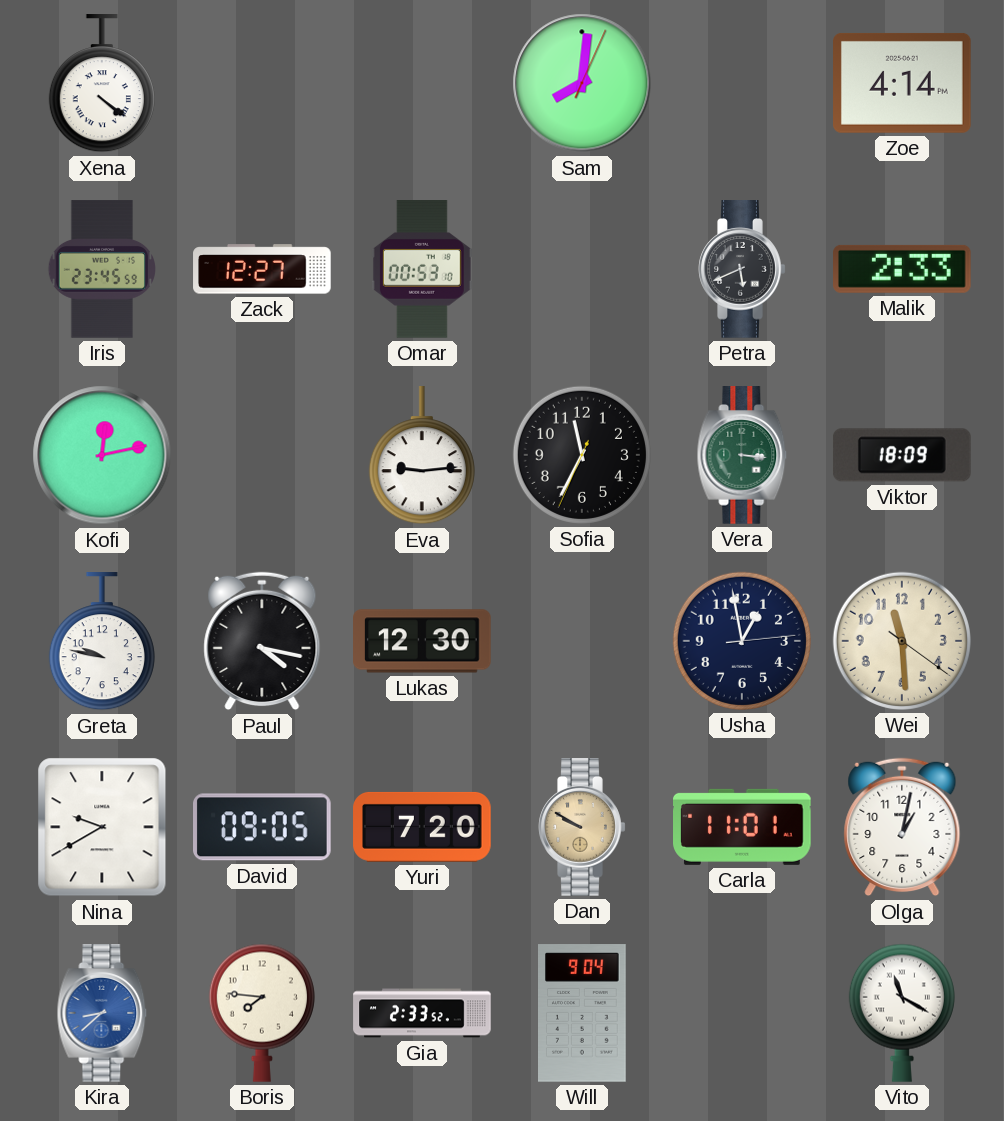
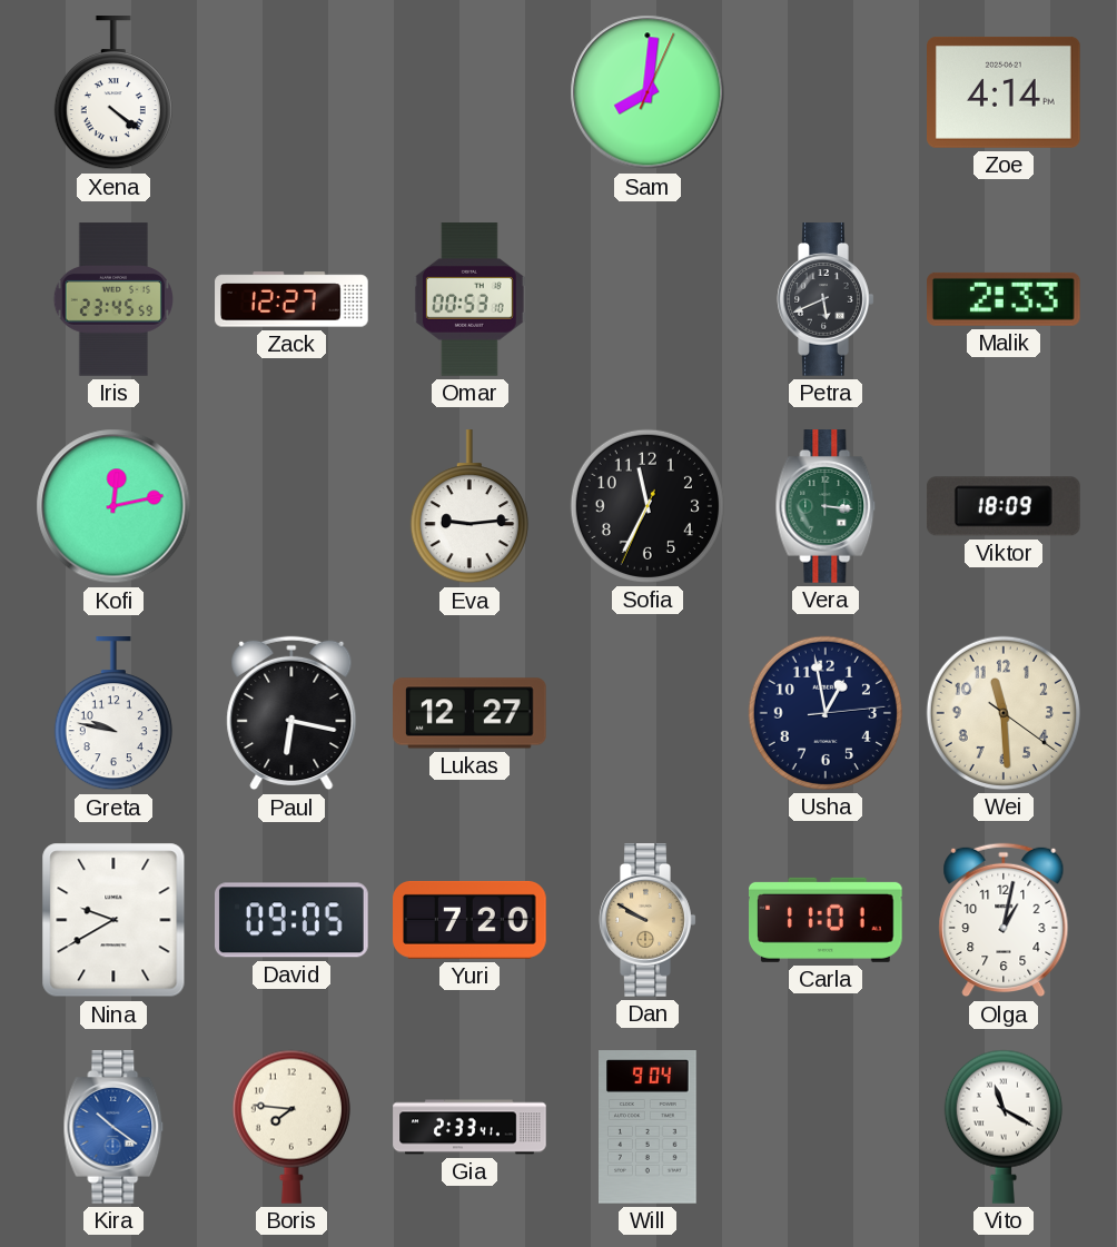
Paul: 4:17 -> 6:17
Lukas: 12:30 -> 12:27
Kira: 8:38 -> 10:21
Gia: 2:33:52 -> 2:33:41
